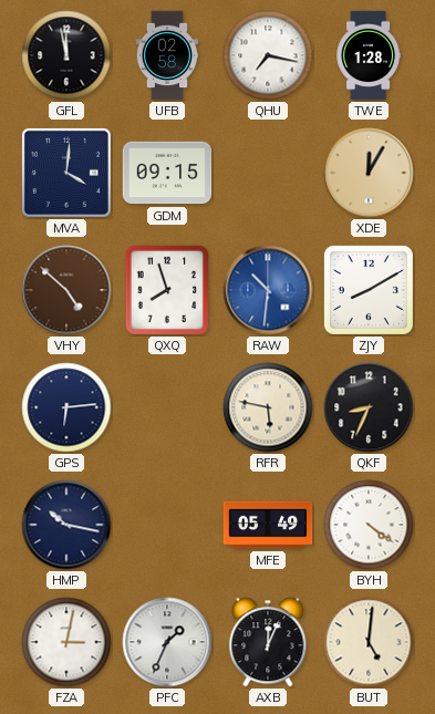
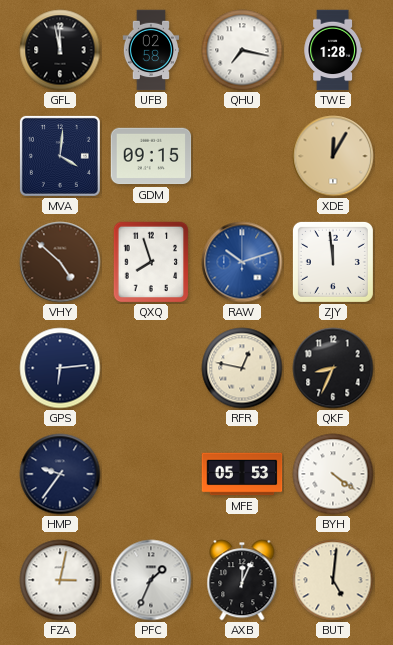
RAW: 10:31 -> 10:12
ZJY: 8:10 -> 11:59
RFR: 5:47 -> 12:47
HMP: 10:17 -> 9:36
MFE: 05:49 -> 05:53
